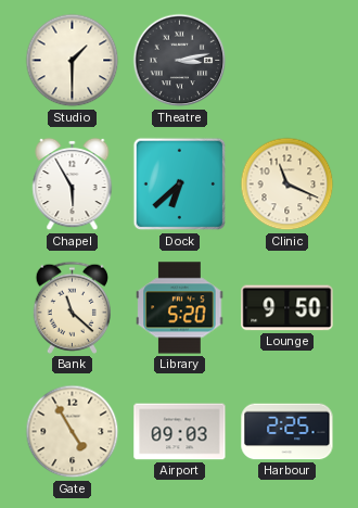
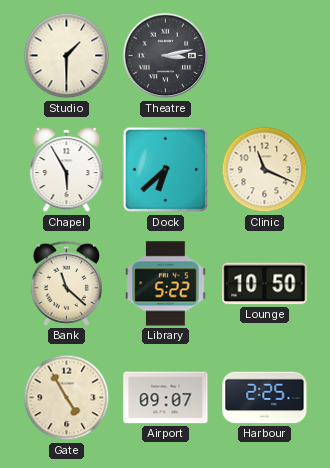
Library: 5:20 -> 5:22
Lounge: 9:50 -> 10:50
Airport: 09:03 -> 09:07
